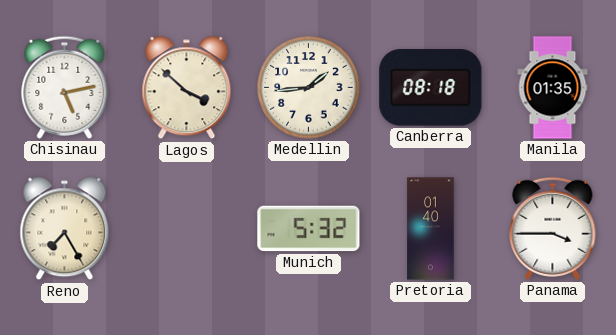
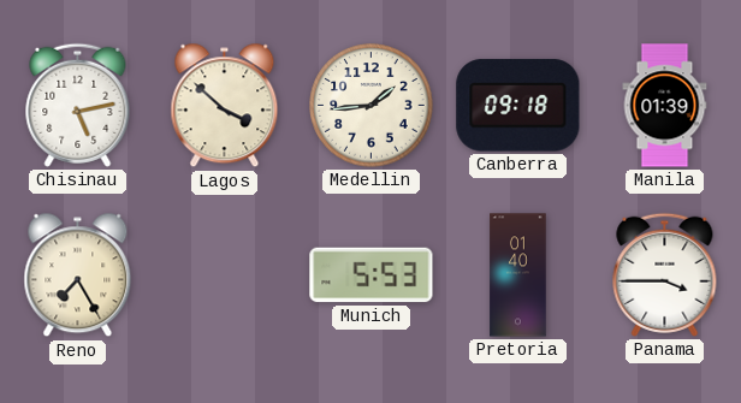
Canberra: 08:18 -> 09:18
Manila: 01:35 -> 01:39
Munich: 5:32 -> 5:53
